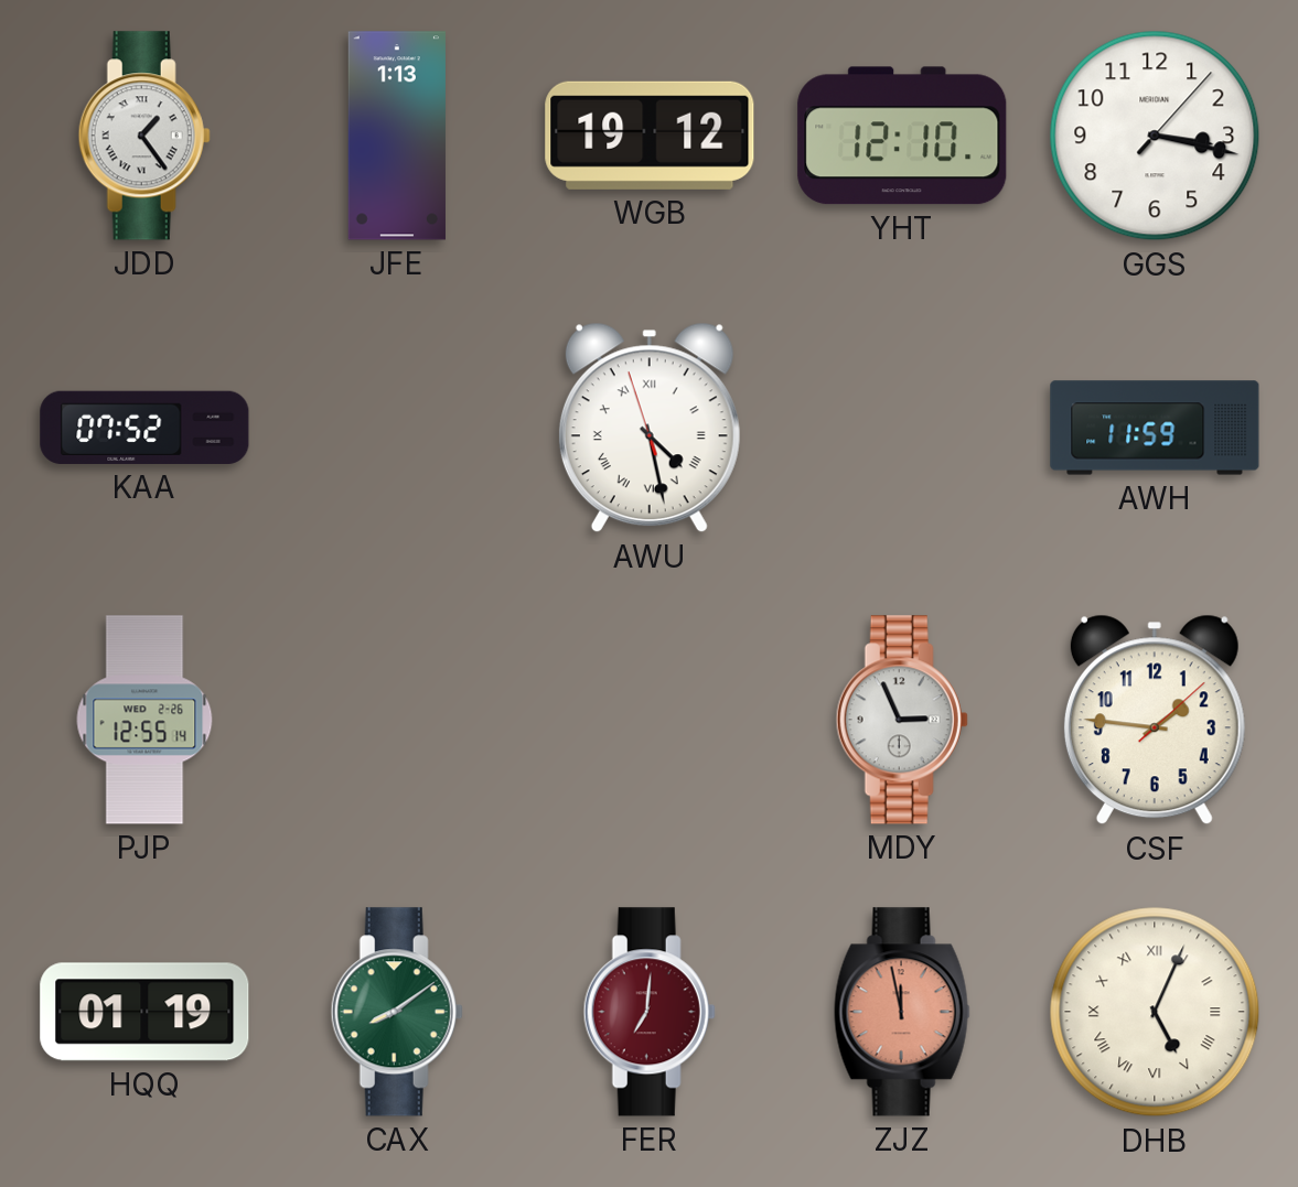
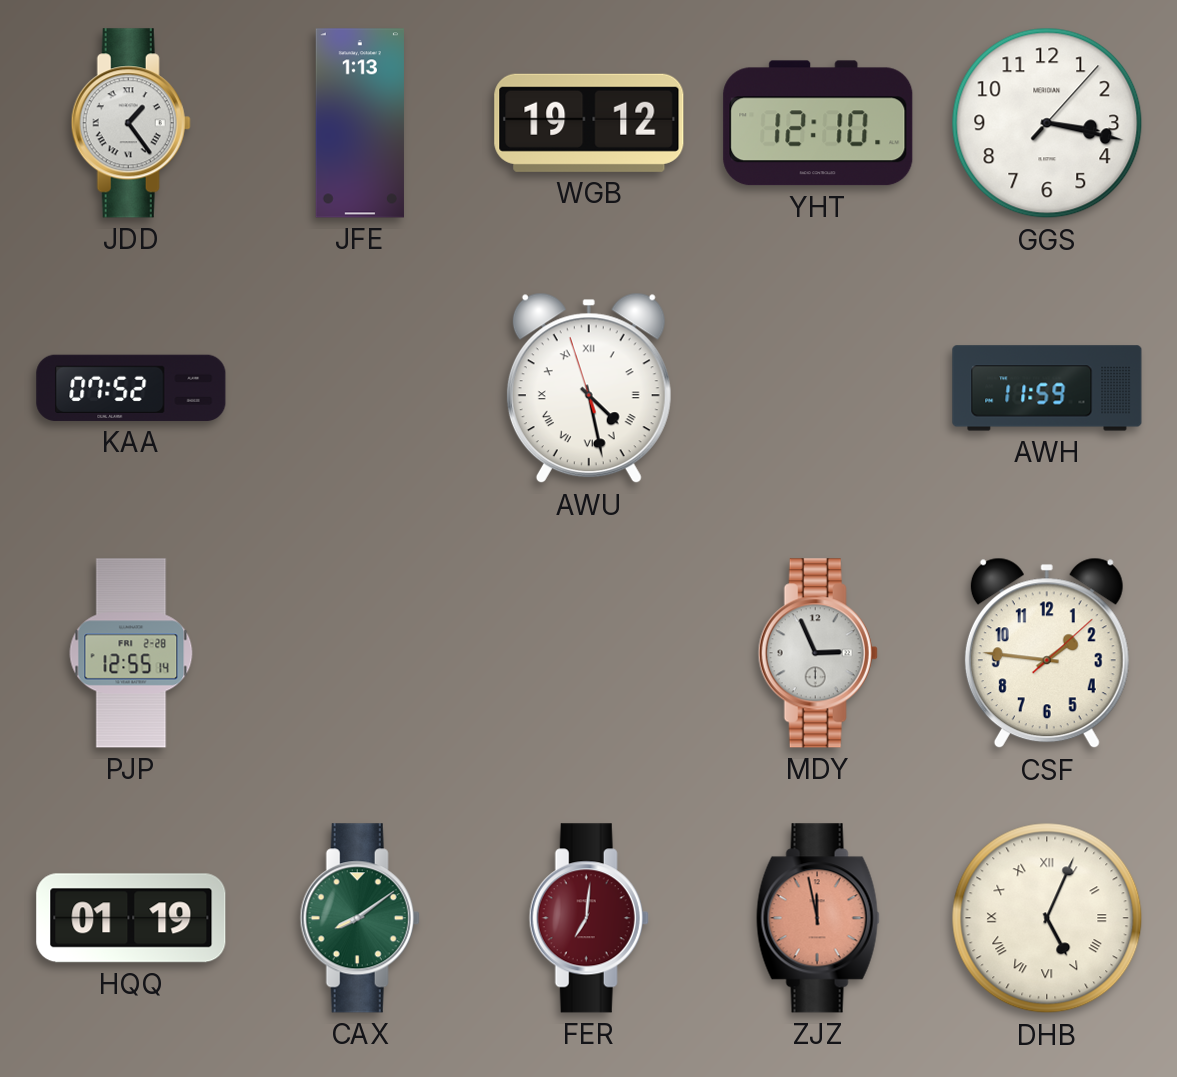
PJP date: WED 2-26 -> FRI 2-28
